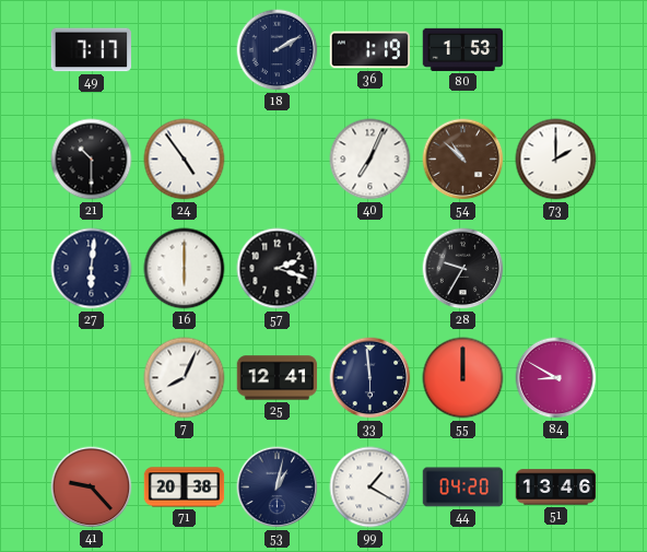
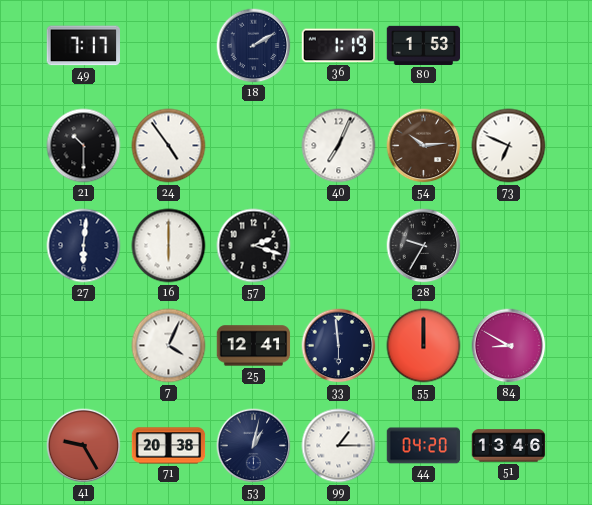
54: 10:52 -> 10:14
73: 2:00 -> 6:49
7: 8:04 -> 4:04
41: 9:23 -> 9:25
99: 1:20 -> 1:15
